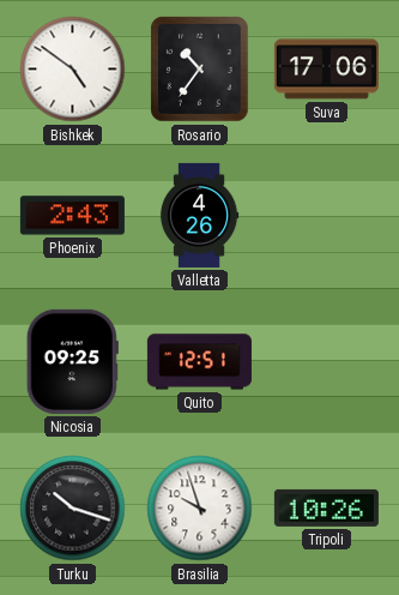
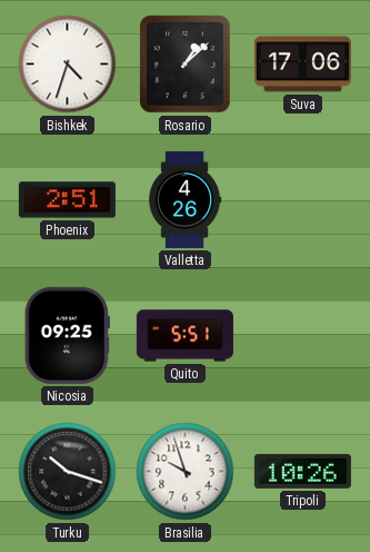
Bishkek: 4:51 -> 4:33
Rosario: 10:36 -> 1:08
Phoenix: 2:43 -> 2:51
Quito: 12:51 -> 5:51
